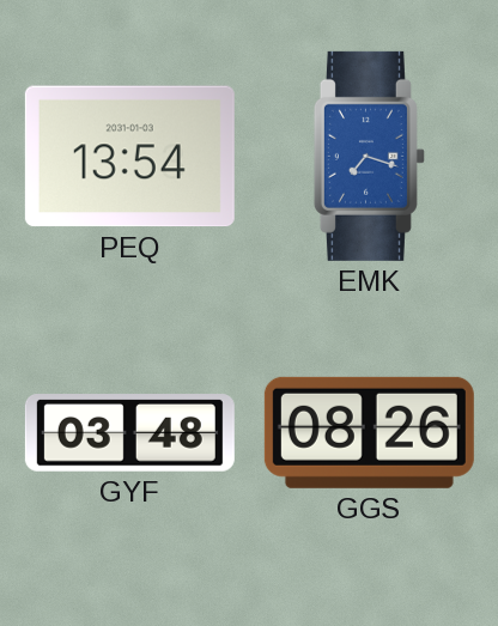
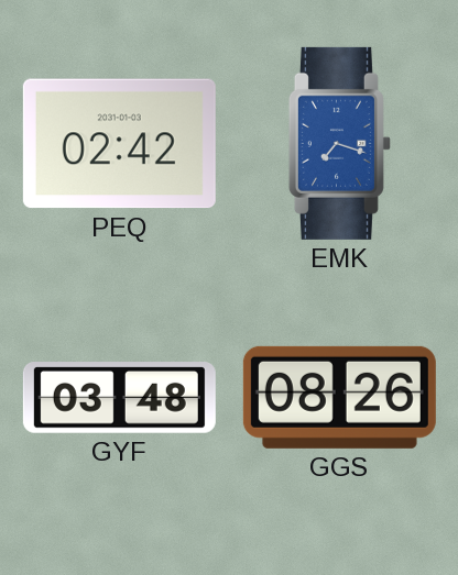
PEQ: 13:54 -> 02:42
